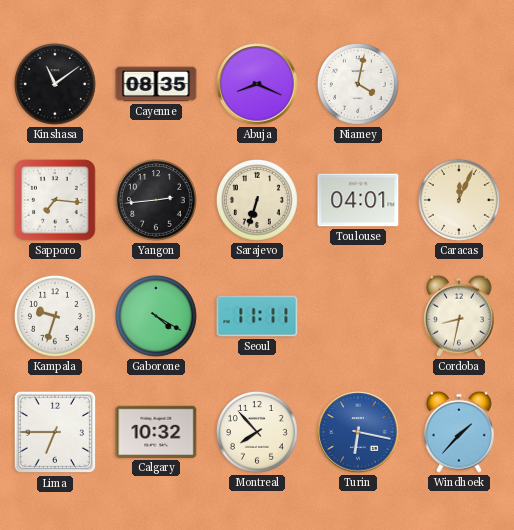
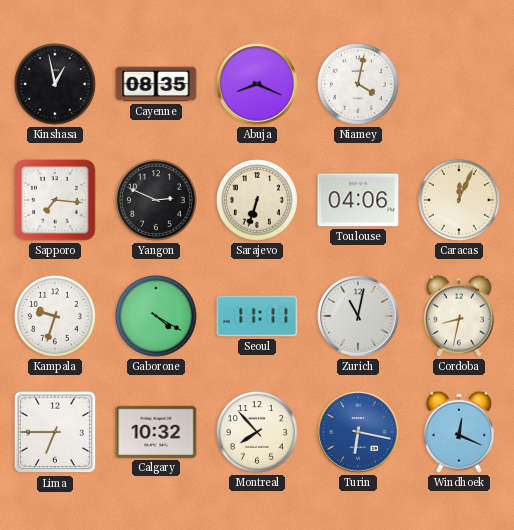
Kinshasa: 11:09 -> 12:58
Yangon: 2:44 -> 2:49
Toulouse: 04:01 -> 04:06
Zurich: none -> 11:02
Windhoek: 1:37 -> 12:19
